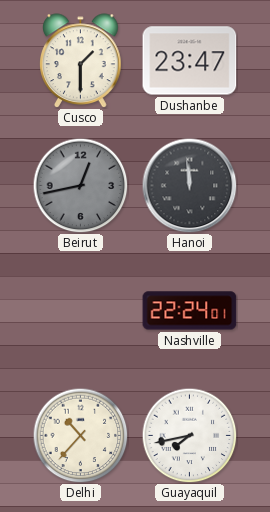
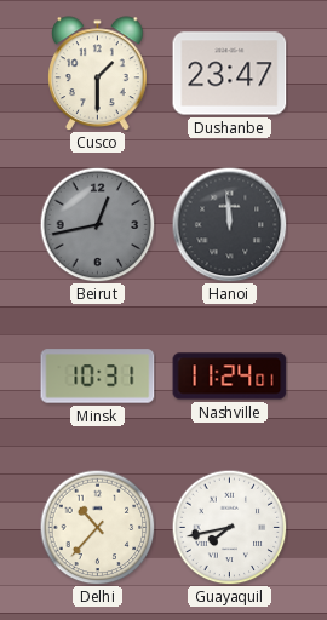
Minsk: none -> 10:31
Nashville: 22:24 -> 11:24
